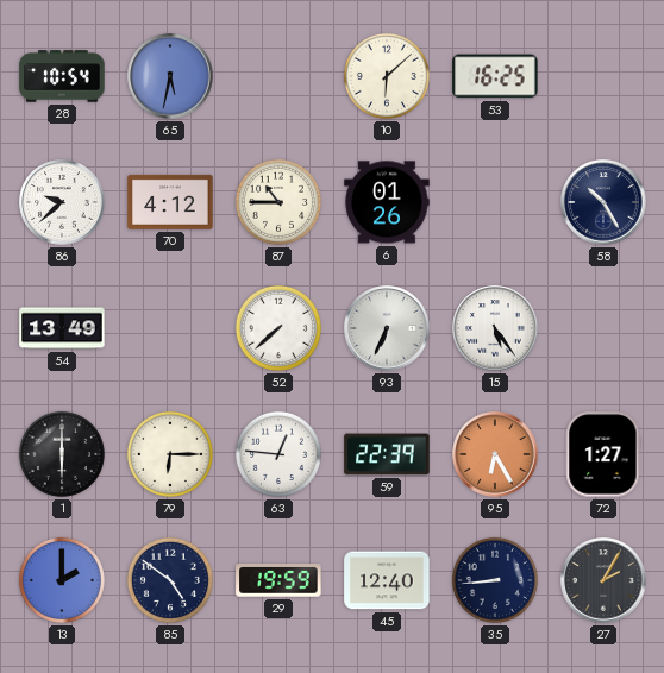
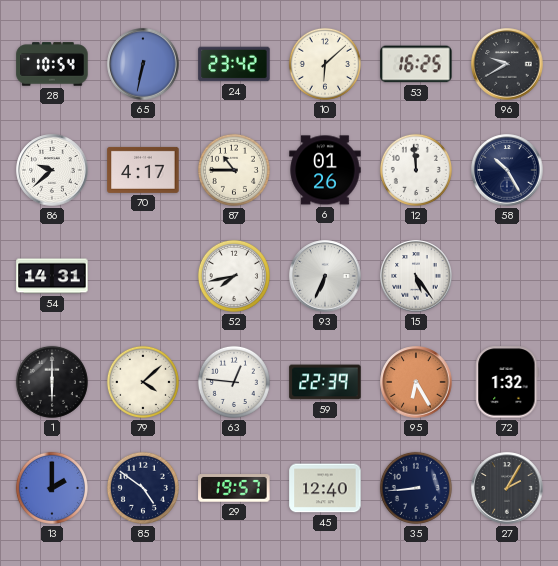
65: 5:32 -> 6:32
24: none -> 23:42
96: none -> 9:40
70: 4:12 -> 4:17
12: none -> 11:59
54: 13:49 -> 14:31
52: 7:38 -> 7:43
79: 6:15 -> 4:08
72: 1:27 -> 1:32
29: 19:59 -> 19:57
